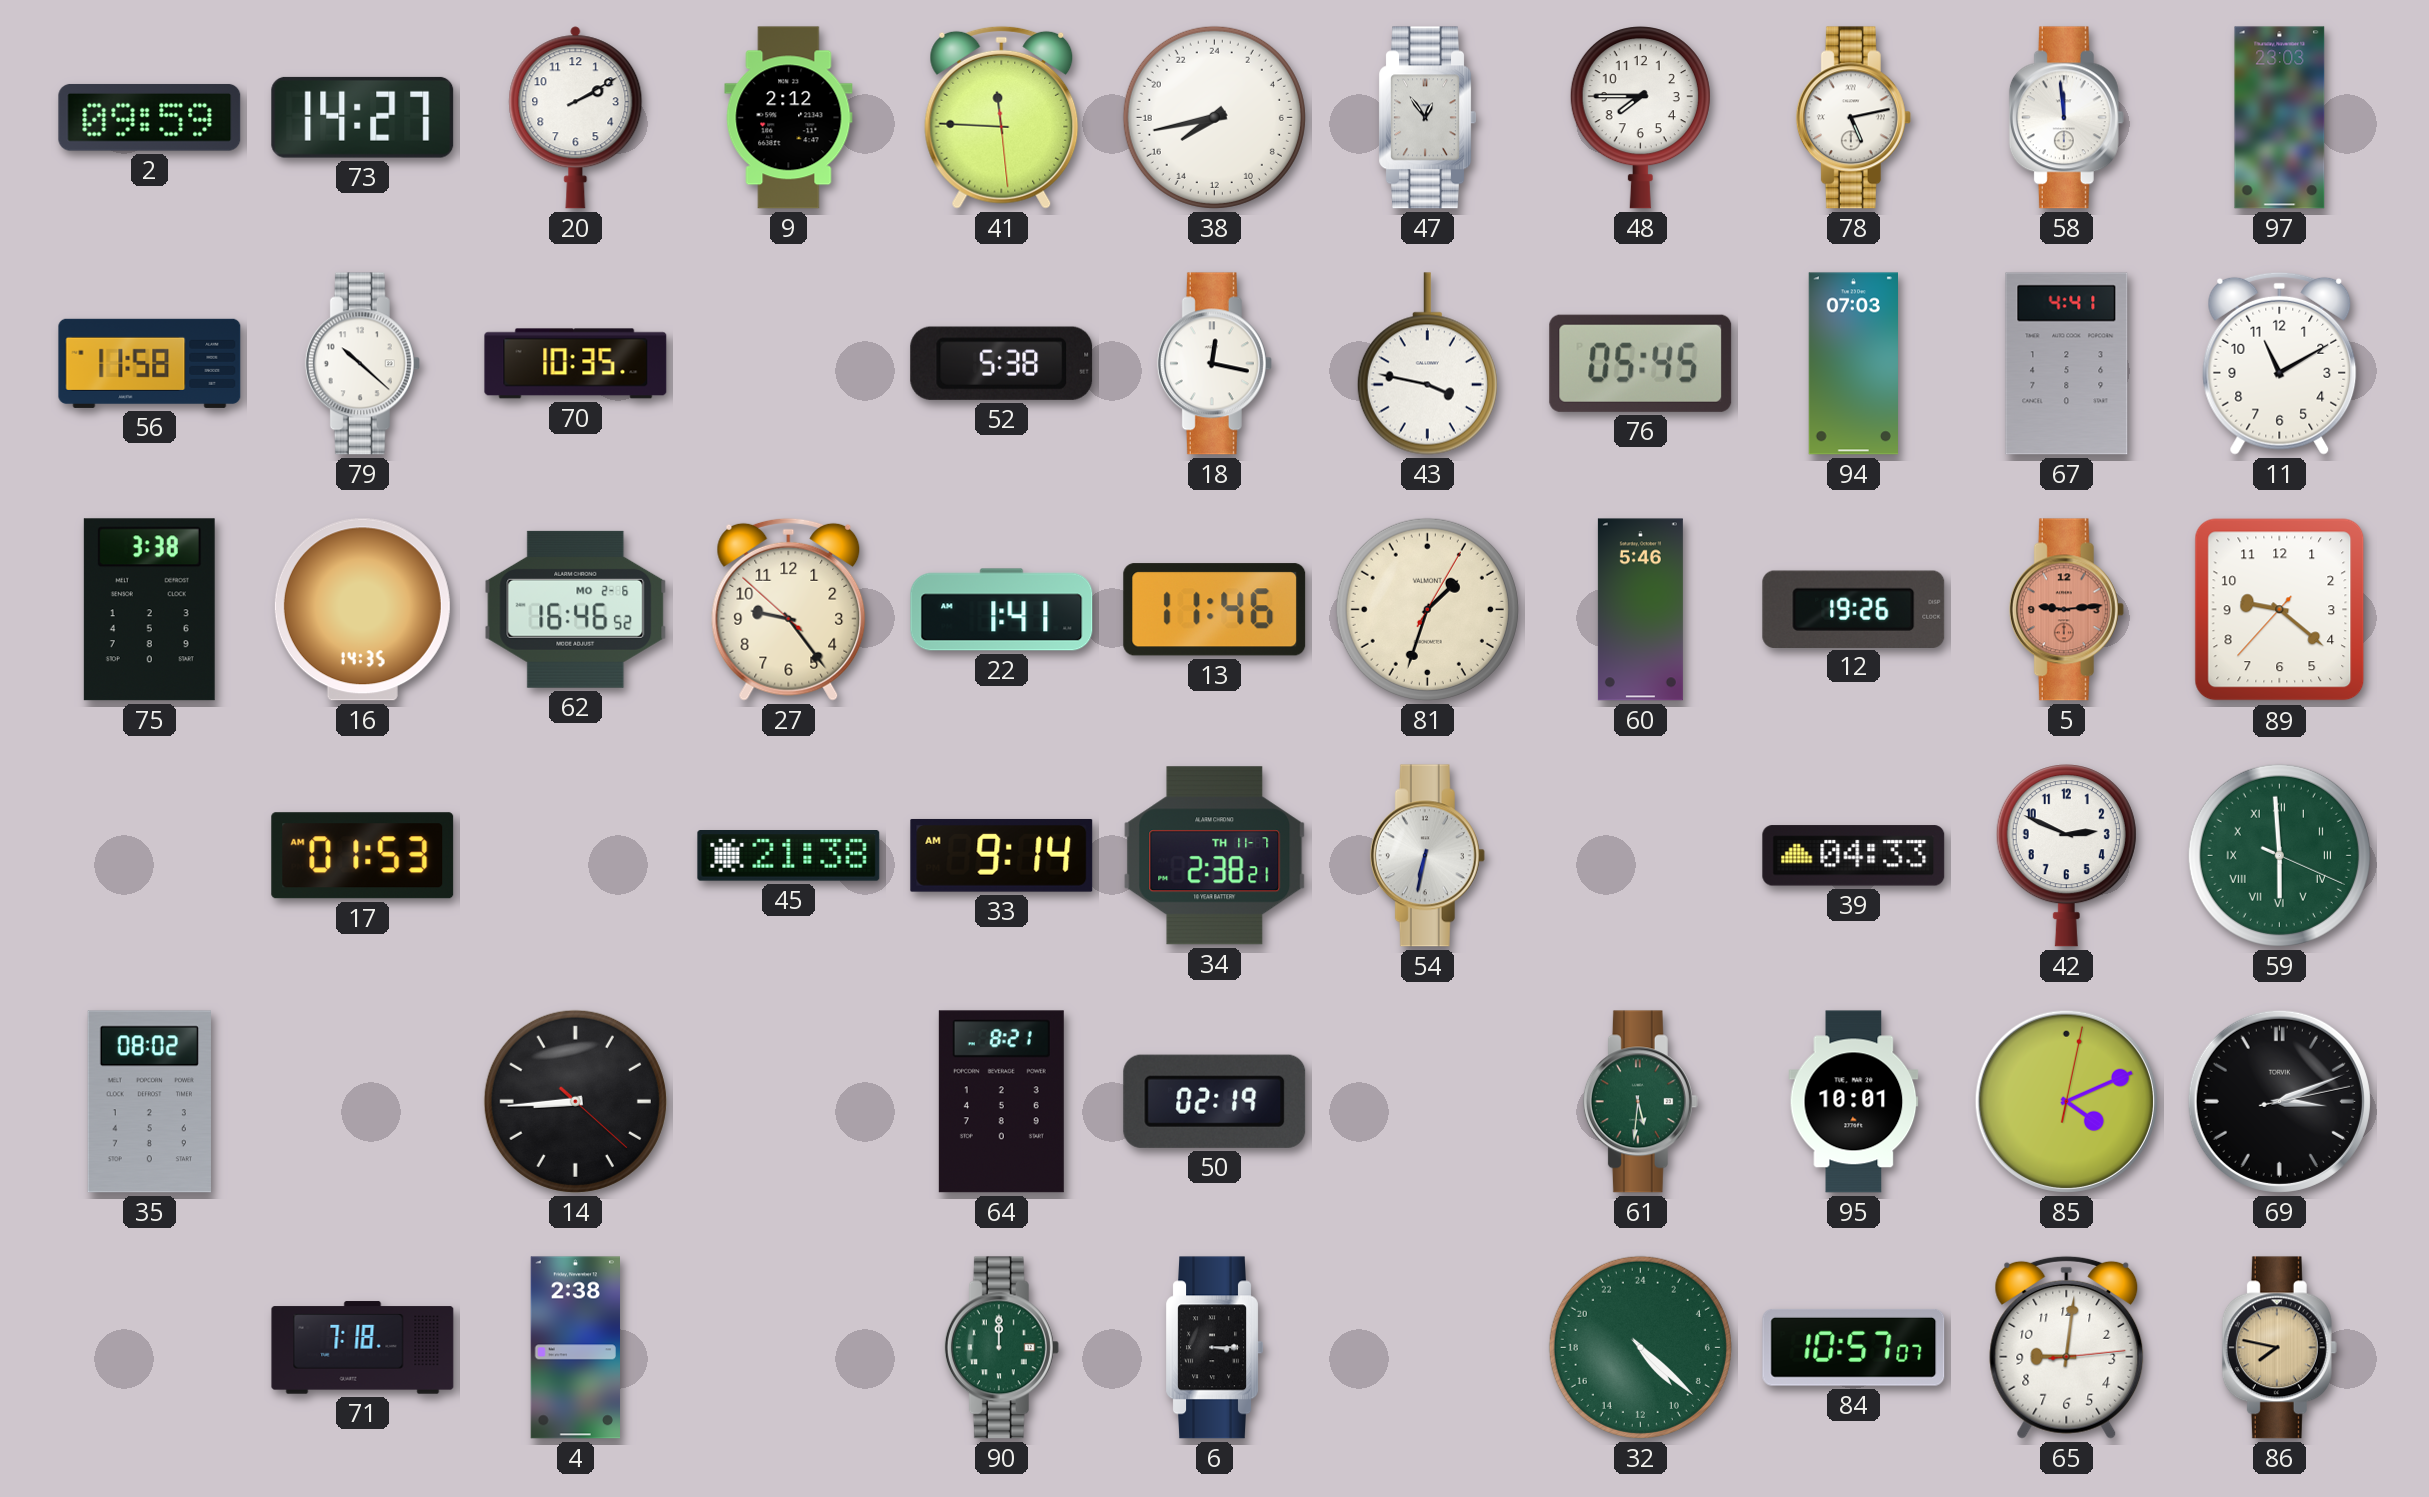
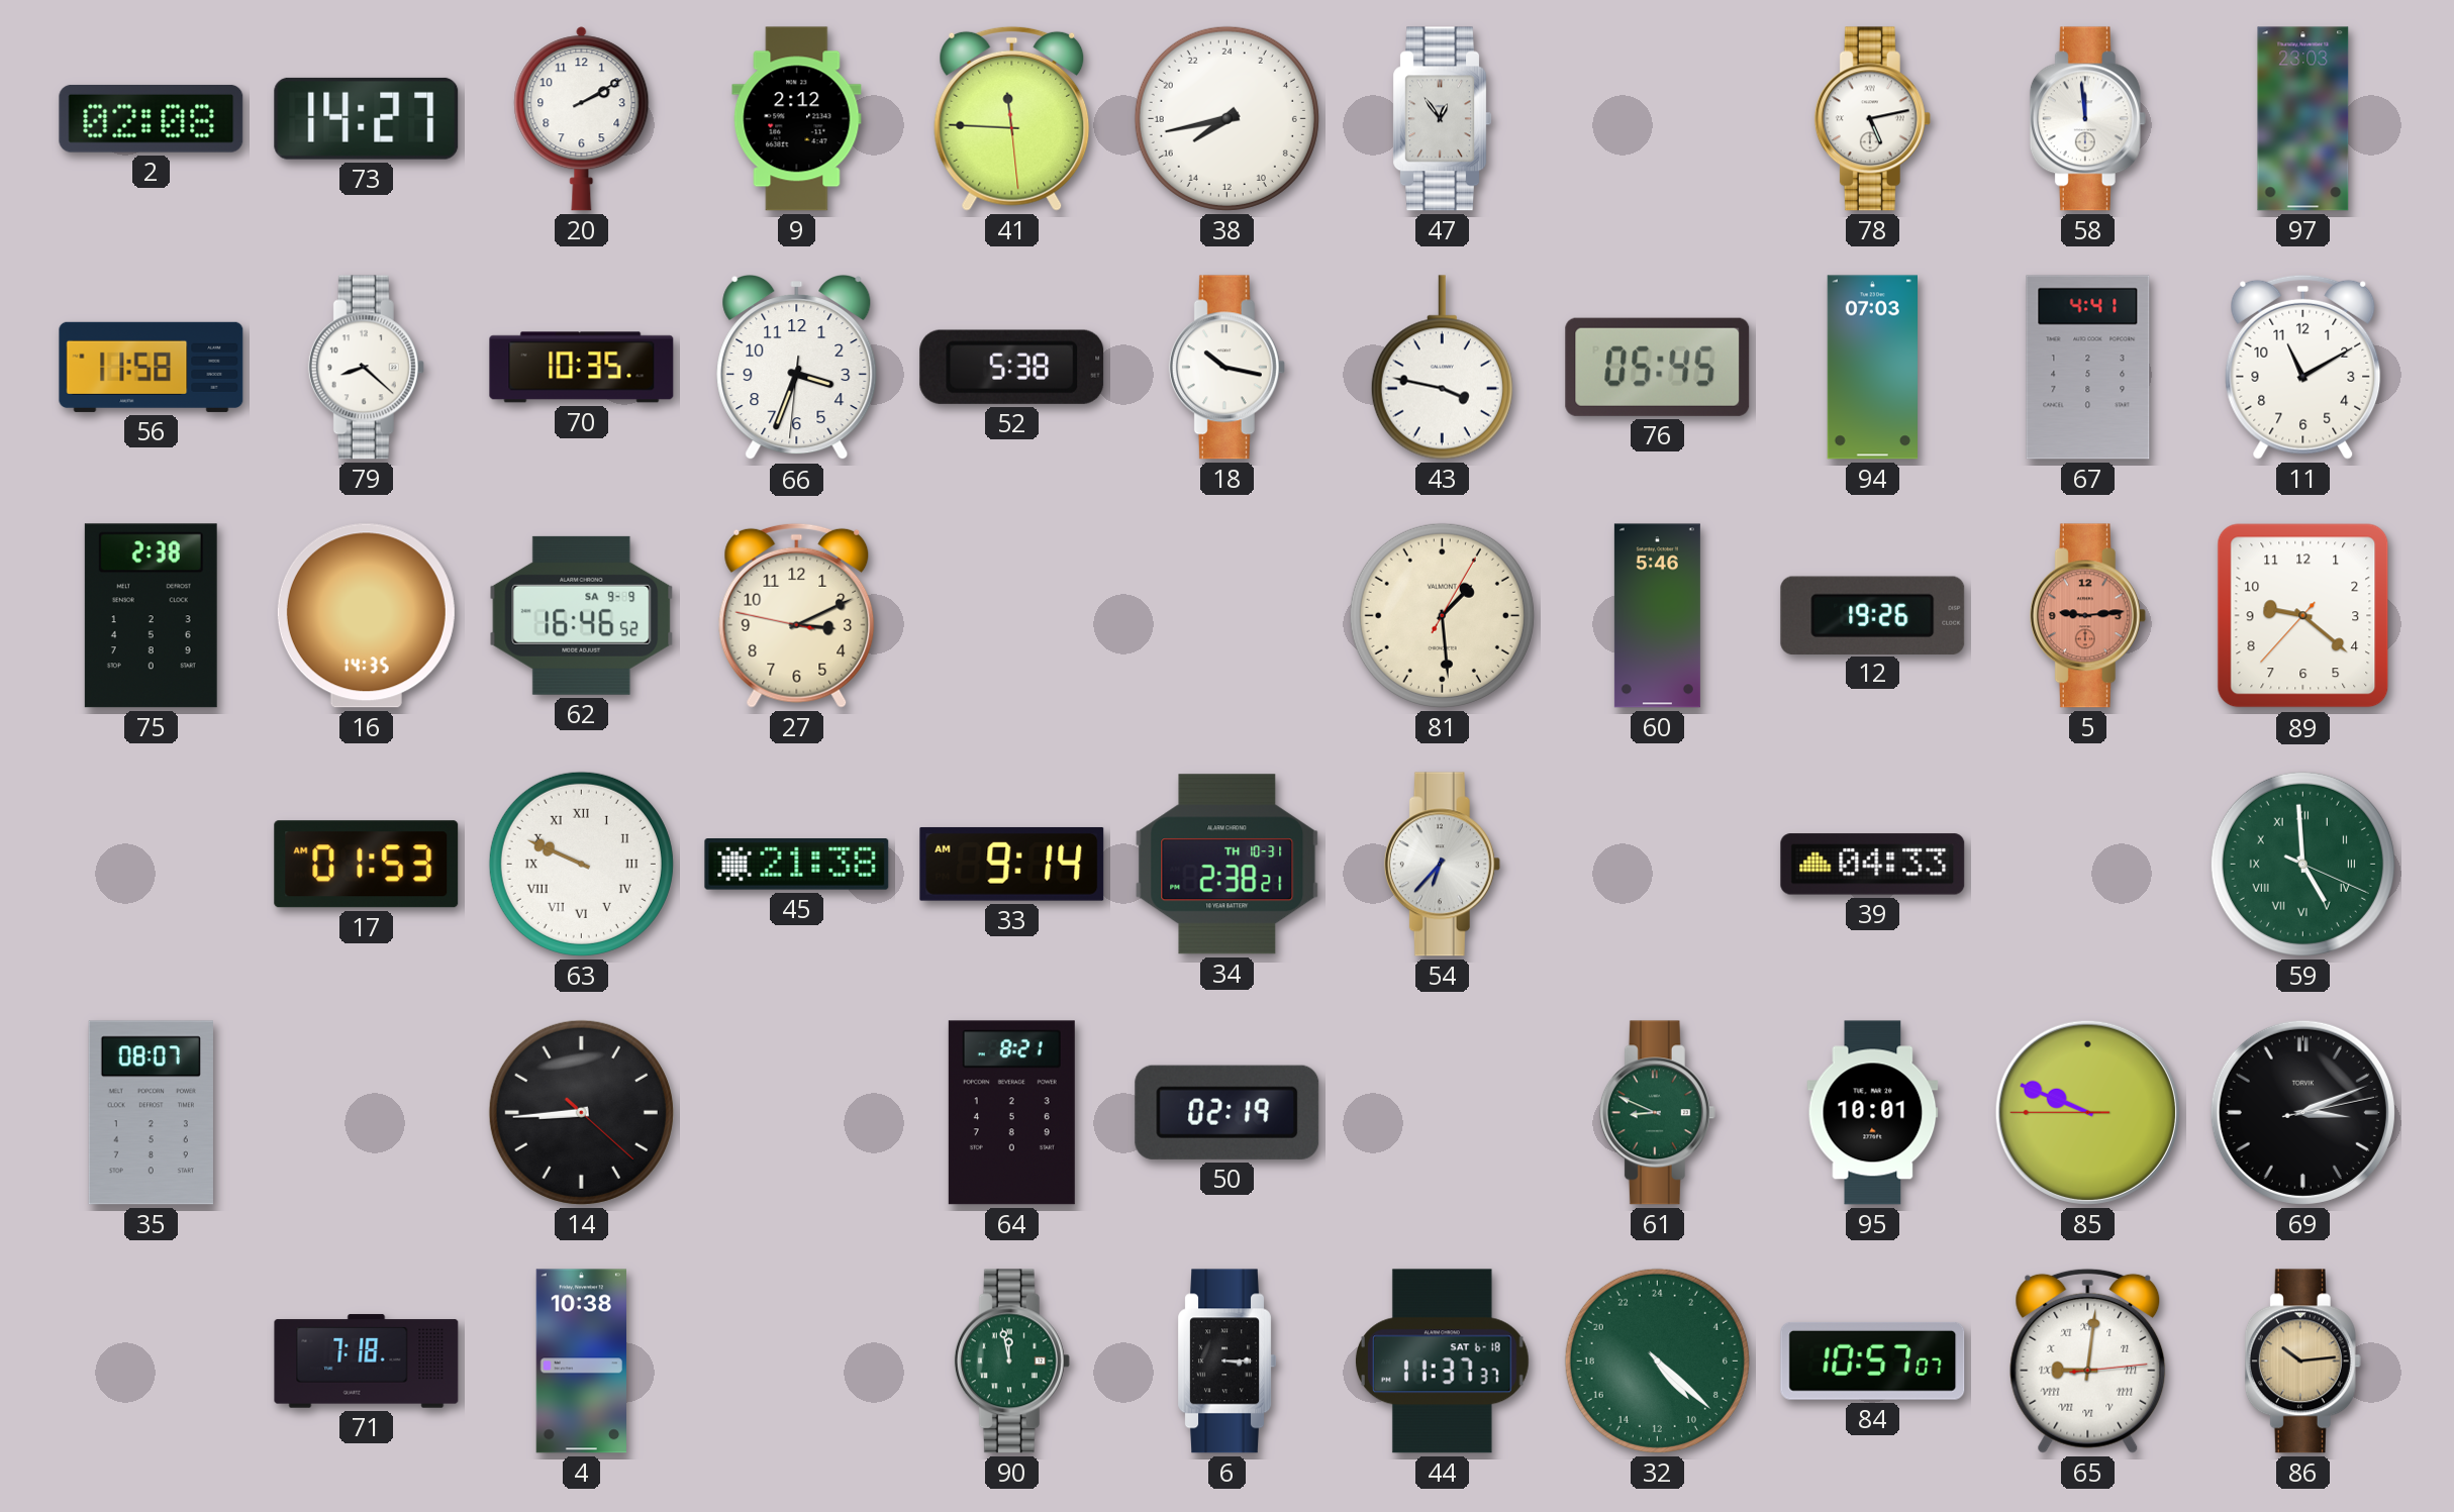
2: 09:59 -> 02:08
48: 7:45 -> none
79: 10:22 -> 8:22
66: none -> 3:33
18: 12:17 -> 10:17
75: 3:38 -> 2:38
62 date: MO 2-6 -> SA 9-9
27: 9:23 -> 3:10
22: 1:41 -> none
13: 11:46 -> none
81: 1:33 -> 1:29
63: none -> 9:49
34 date: TH 11-7 -> TH 10-31
54: 6:32 -> 6:37
42: 2:49 -> none
59: 5:59 -> 4:59
35: 08:02 -> 08:07
61: 5:31 -> 8:49
85: 4:11 -> 9:48
4: 2:38 -> 10:38
90: 12:00 -> 11:58
44: none -> 11:37
65 numerals: Arabic -> Roman
86: 7:47 -> 10:14
